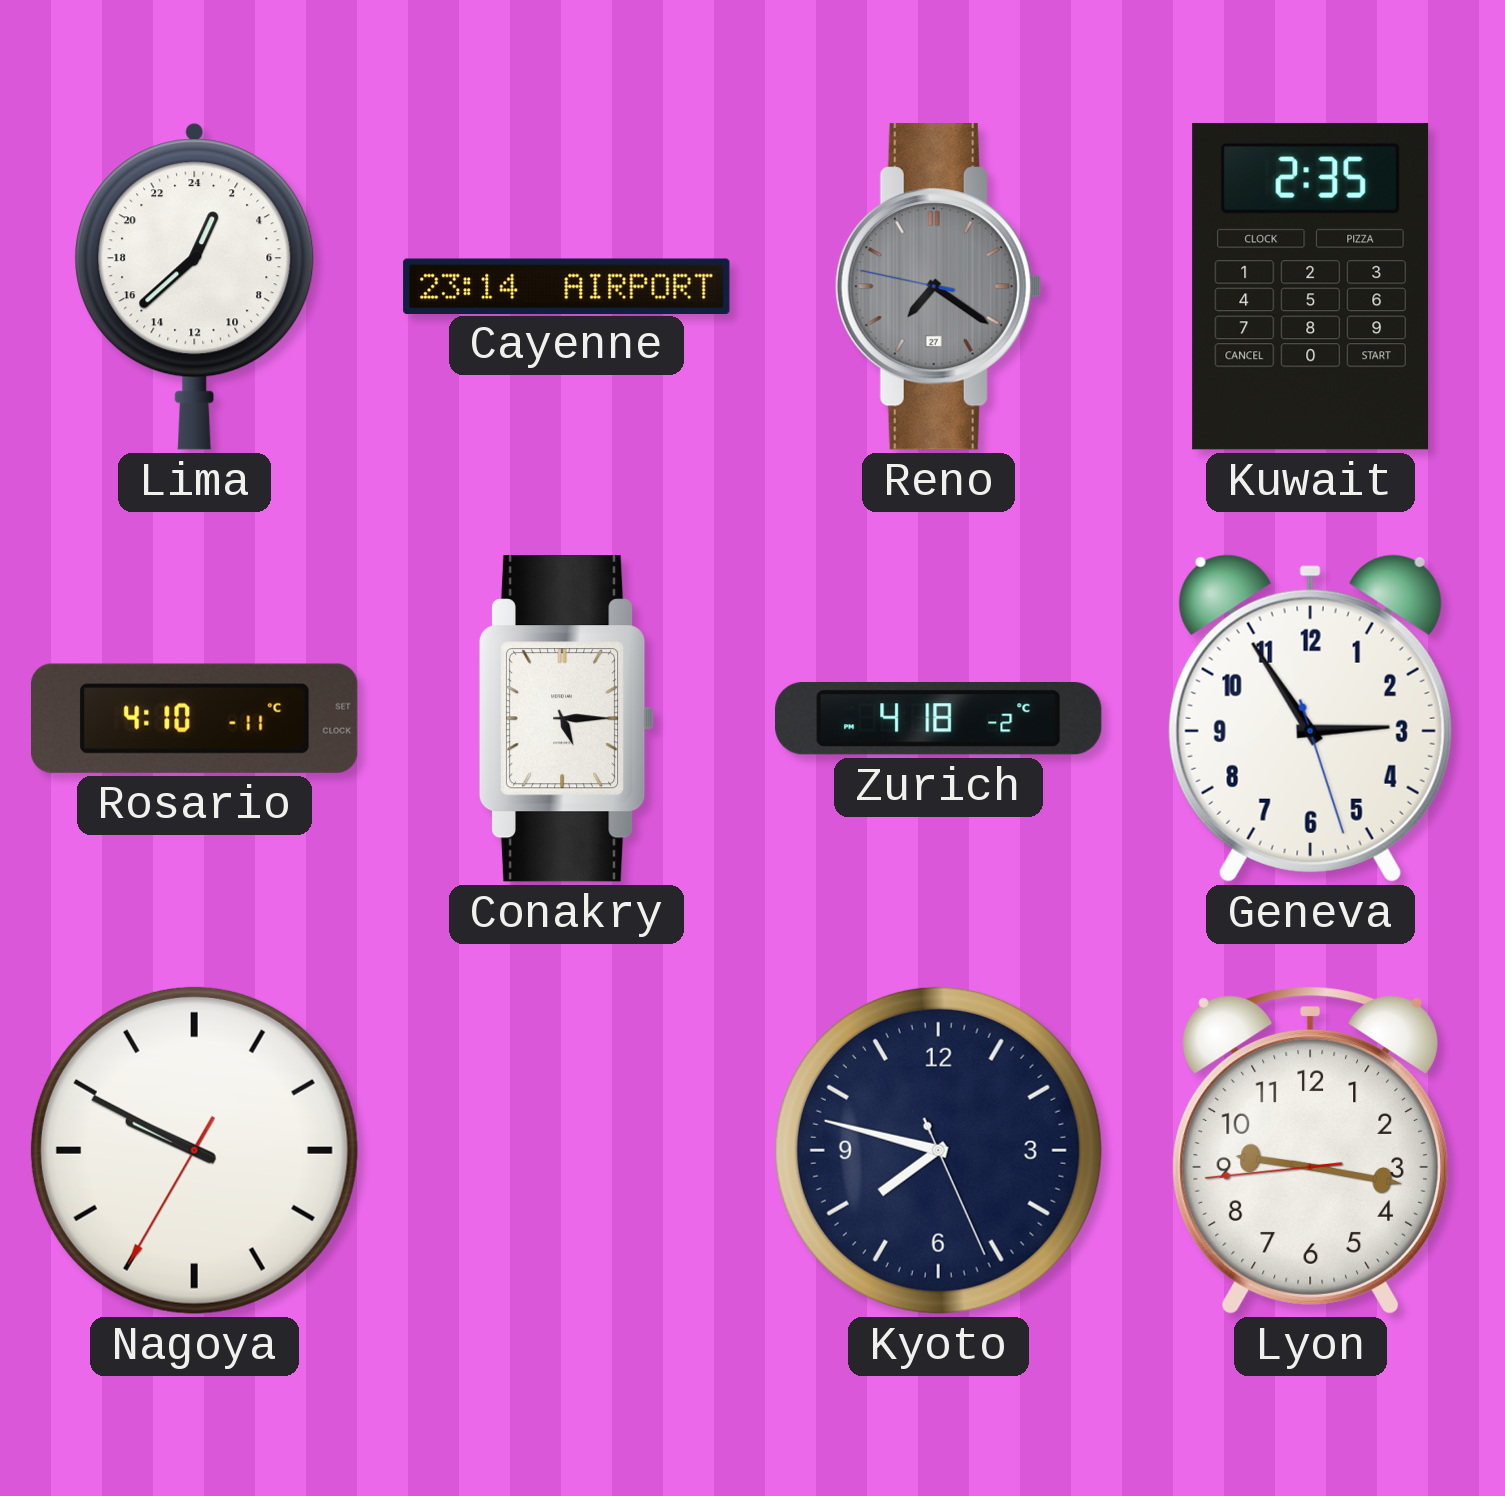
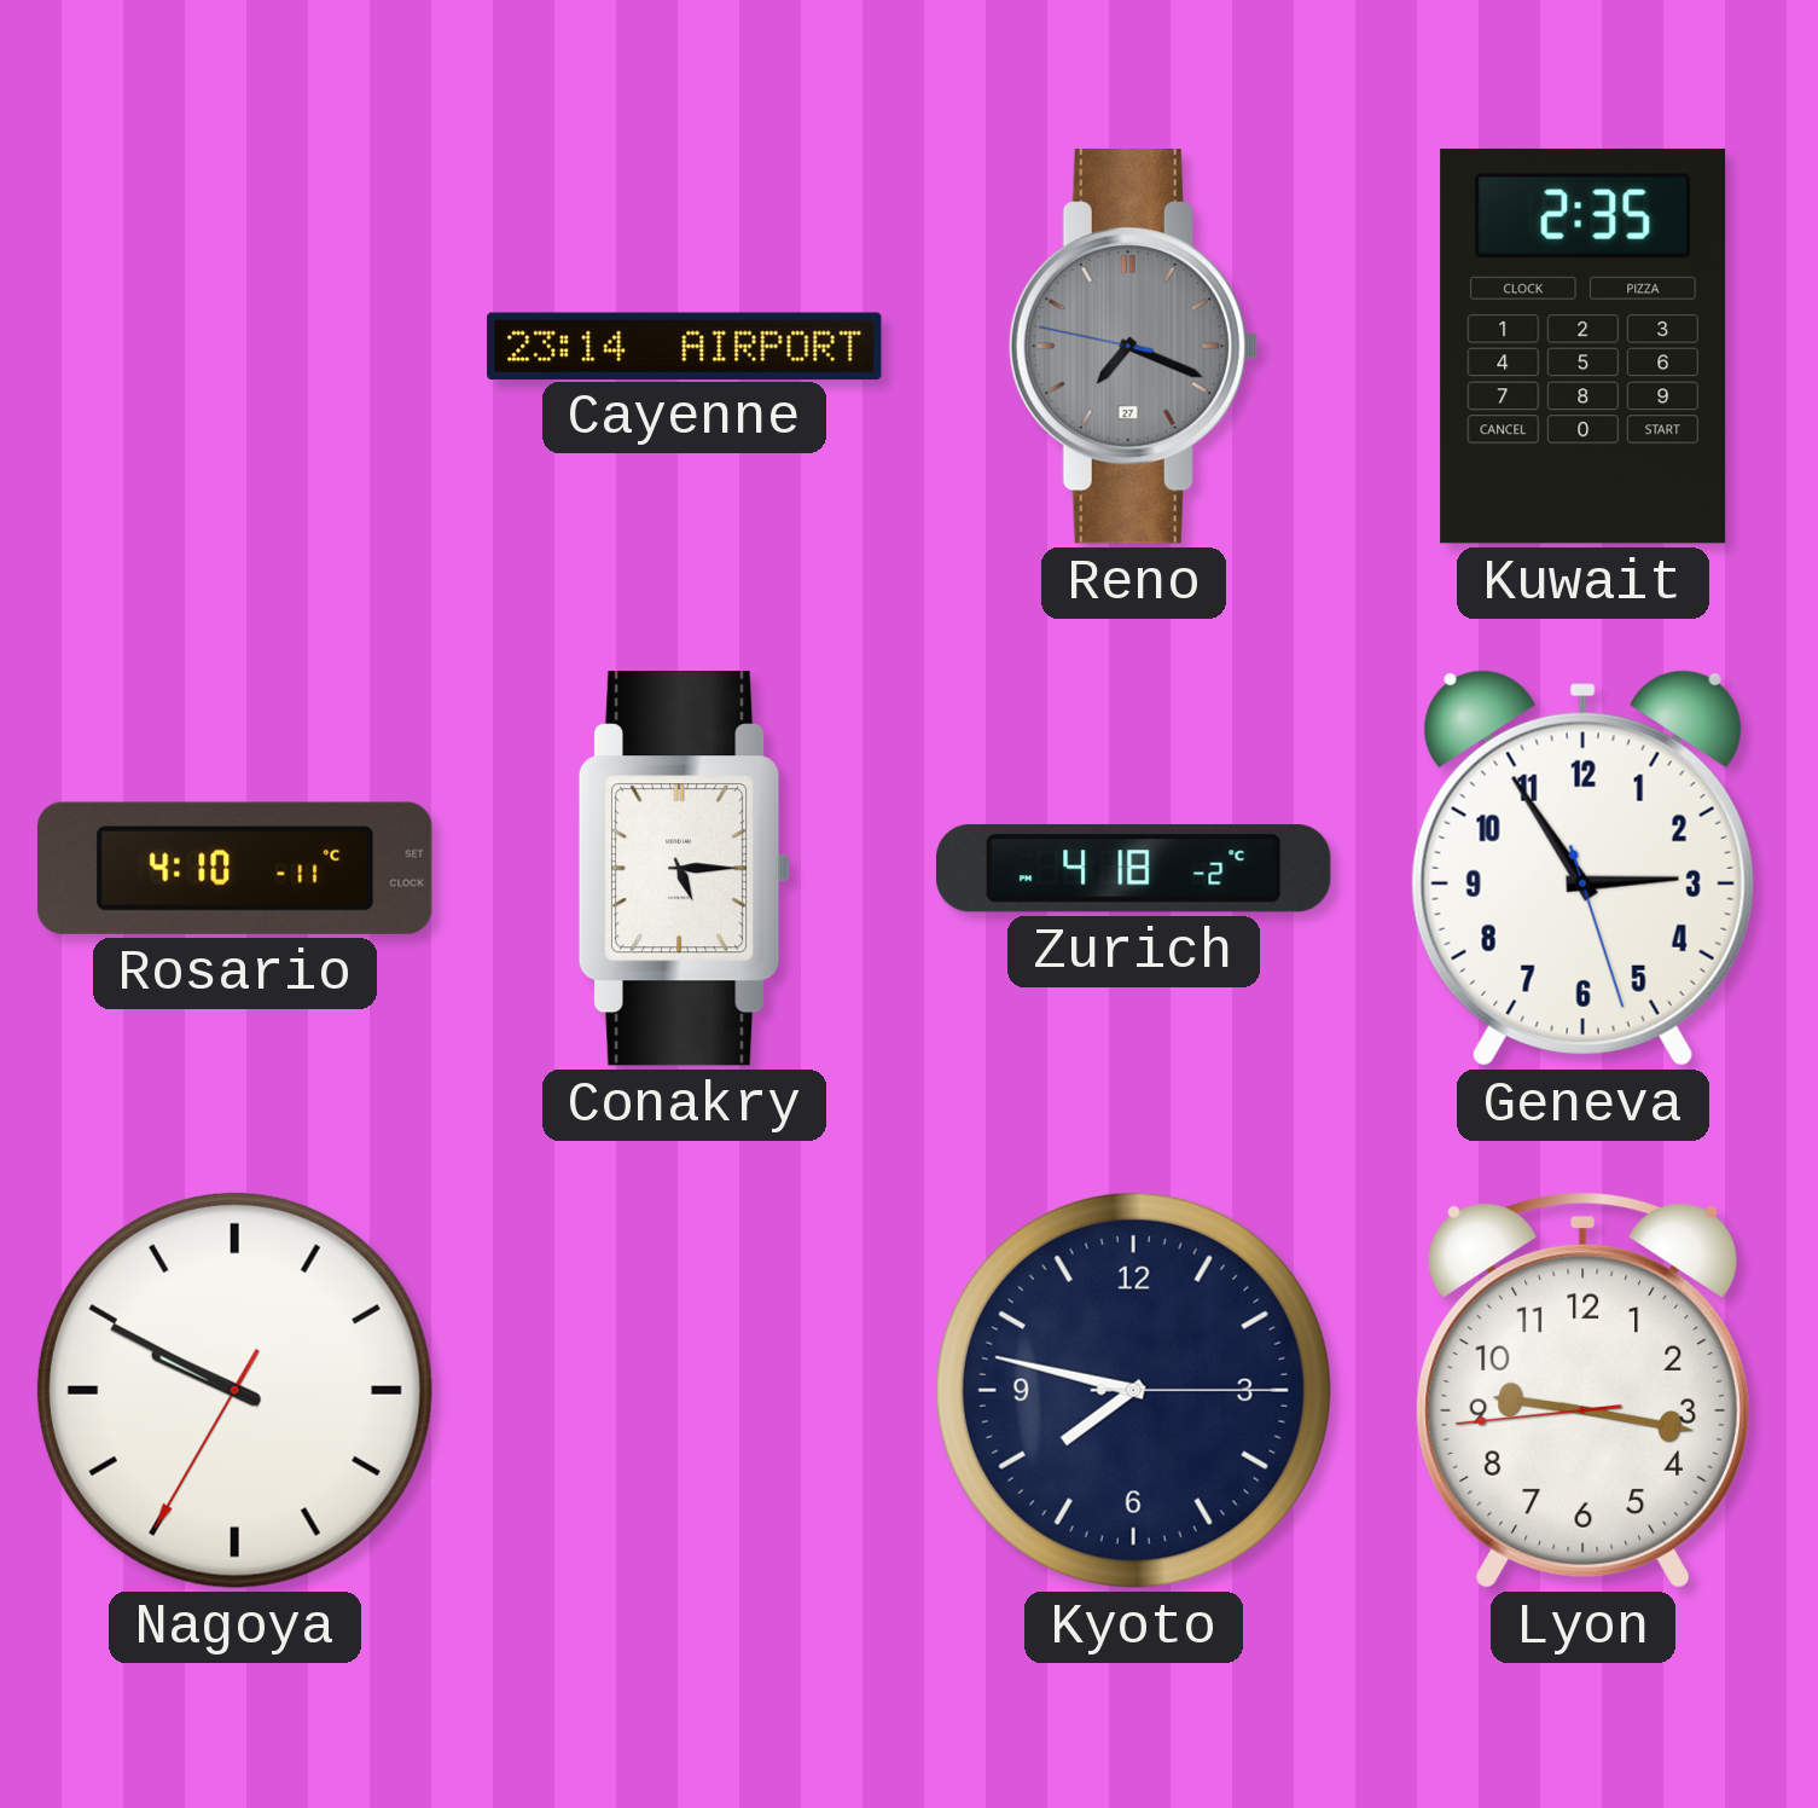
Lima: 1:38 -> none
Reno: 7:20 -> 7:18
Kyoto: 7:47:26 -> 7:47:15
